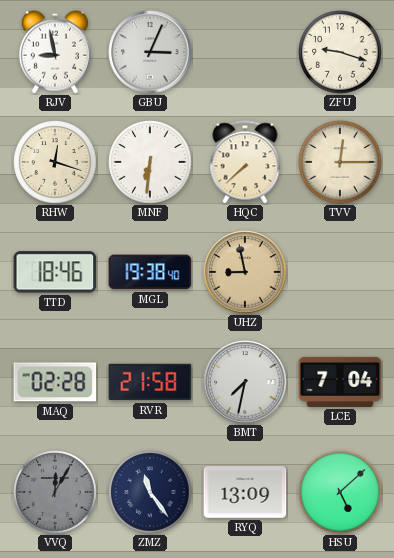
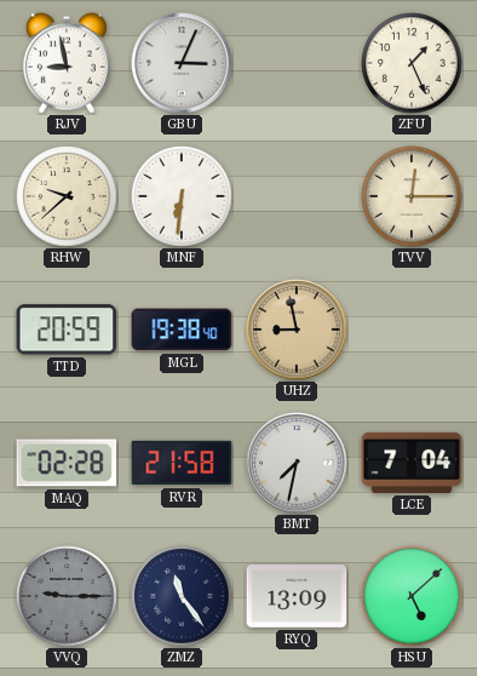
ZFU: 9:18 -> 1:26
RHW: 12:18 -> 9:38
HQC: 7:38 -> none
TTD: 18:46 -> 20:59
VVQ: 12:05 -> 9:15
